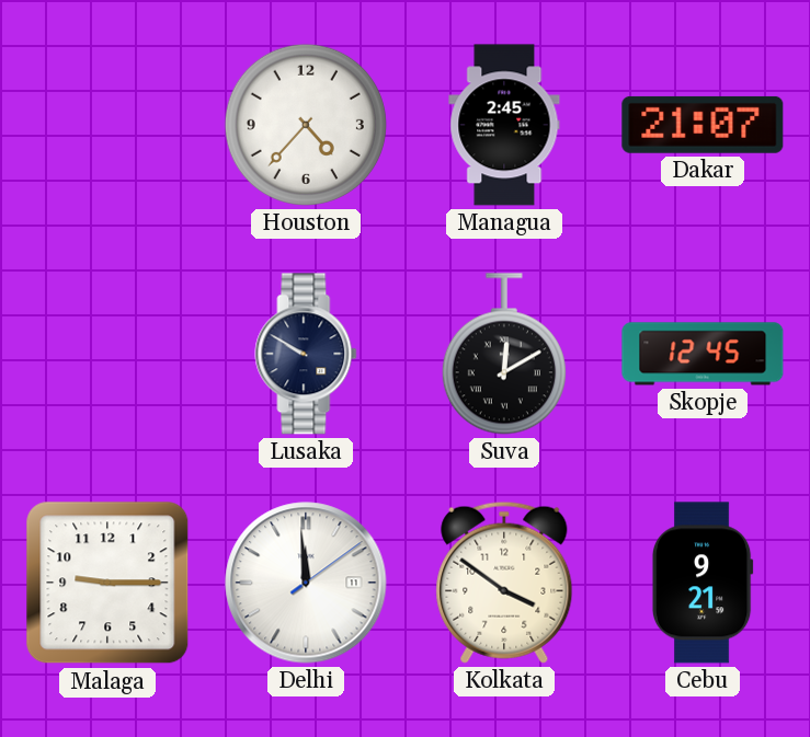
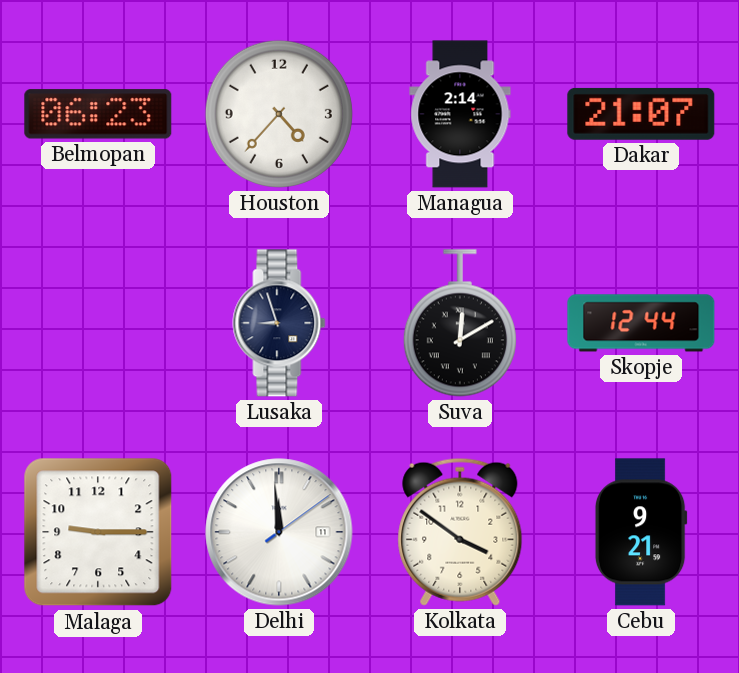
Belmopan: none -> 06:23
Managua: 2:45 -> 2:14
Lusaka: 9:50 -> 8:57
Skopje: 12:45 -> 12:44
